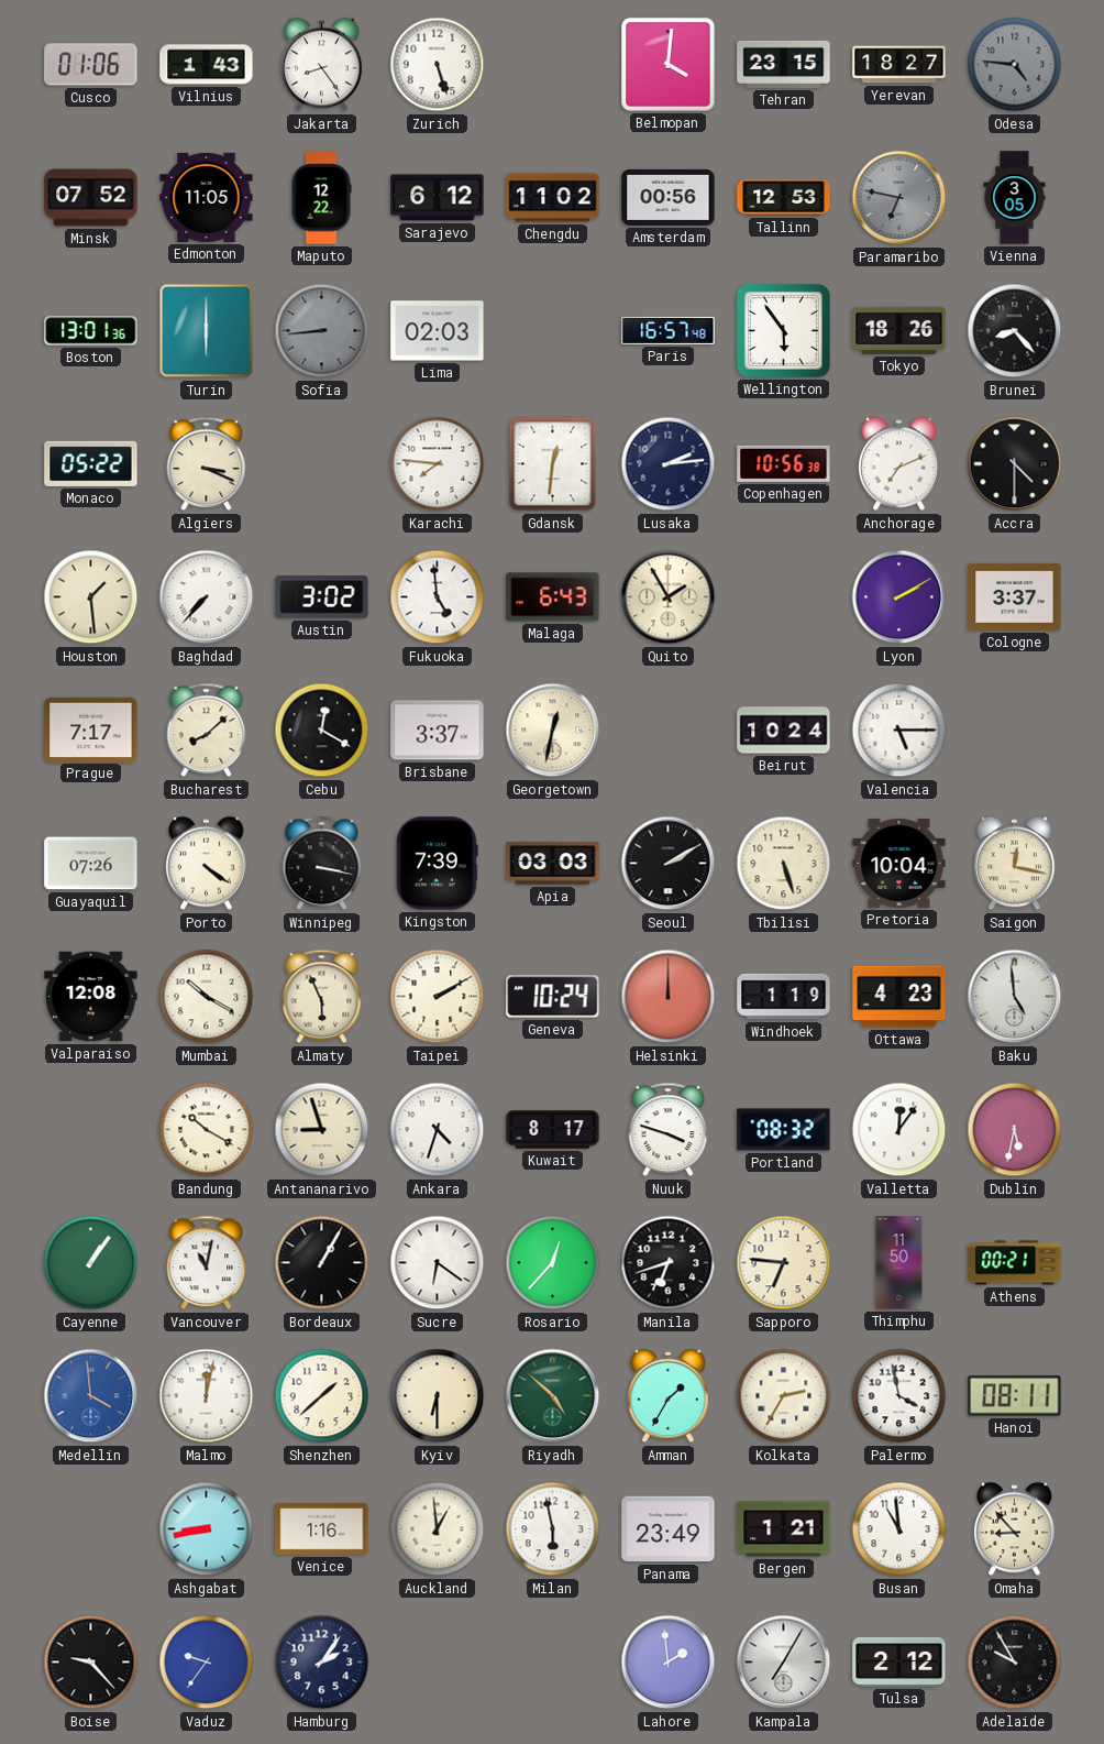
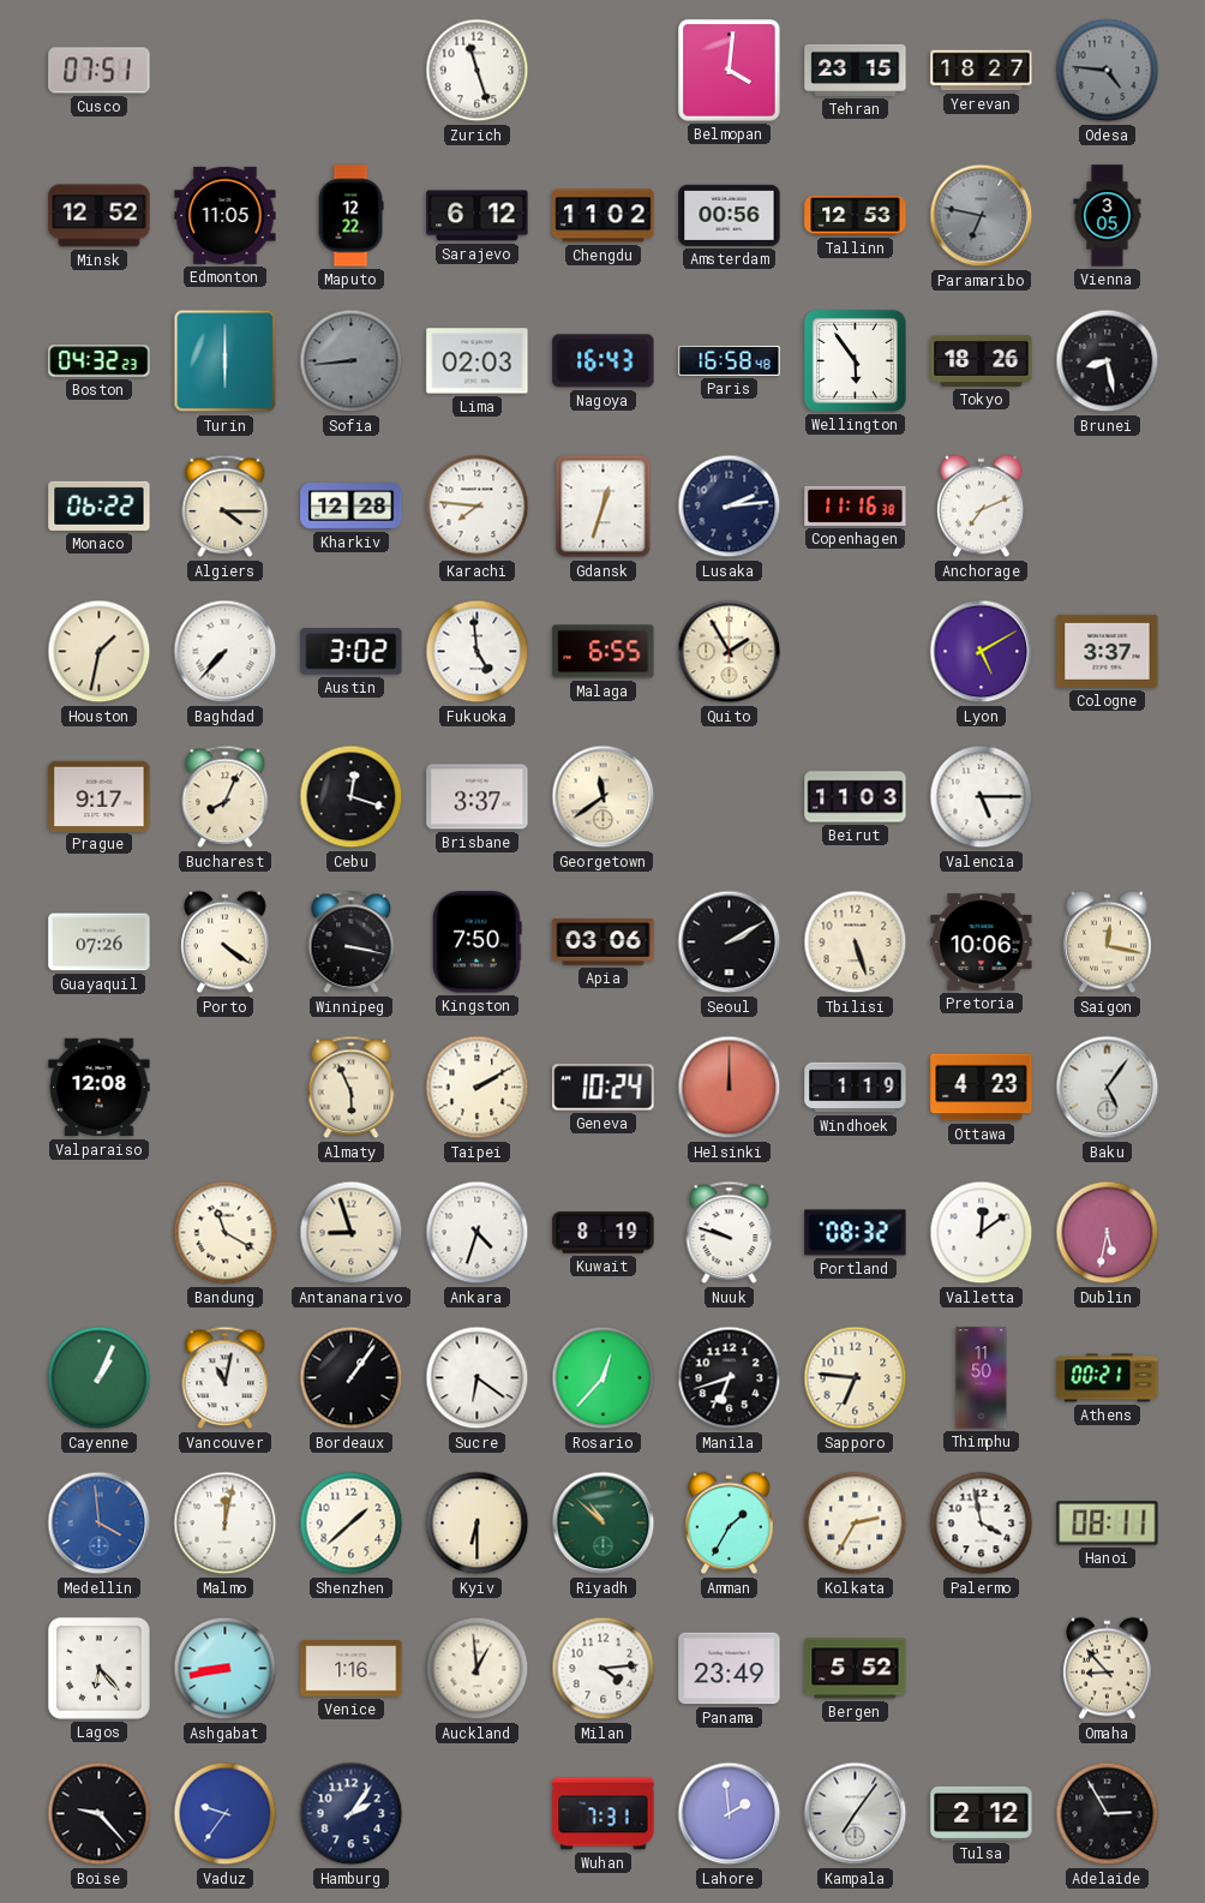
Cusco: 01:06 -> 07:51
Vilnius: 1:43 -> none
Jakarta: 8:24 -> none
Zurich: 5:27 -> 11:27
Minsk: 07:52 -> 12:52
Boston: 13:01 -> 04:32
Nagoya: none -> 16:43
Paris: 16:57 -> 16:58
Brunei: 8:23 -> 8:28
Monaco: 05:22 -> 06:22
Algiers: 3:19 -> 4:15
Kharkiv: none -> 12:28
Gdansk: 12:31 -> 12:33
Copenhagen: 10:56 -> 11:16
Accra: 4:30 -> none
Houston: 1:29 -> 1:32
Malaga: 6:43 -> 6:55
Lyon: 2:10 -> 5:10
Prague: 7:17 -> 9:17
Bucharest: 8:08 -> 8:04
Cebu: 12:20 -> 12:18
Georgetown: 12:32 -> 11:39
Beirut: 10:24 -> 11:03
Kingston: 7:39 -> 7:50
Apia: 03:03 -> 03:06
Pretoria: 10:04 -> 10:06
Mumbai: 10:20 -> none
Baku: 4:59 -> 5:06
Bandung: 10:20 -> 11:20
Kuwait: 8:17 -> 8:19
Nuuk: 3:48 -> 9:48
Valletta: 12:06 -> 12:09
Cayenne: 1:06 -> 1:04
Bordeaux: 1:05 -> 1:06
Riyadh: 4:52 -> 10:52
Lagos: none -> 6:23
Milan: 5:58 -> 4:14
Bergen: 1:21 -> 5:52
Busan: 10:59 -> none
Wuhan: none -> 7:31
Kampala: 7:05 -> 7:06
Adelaide: 9:55 -> 2:55
